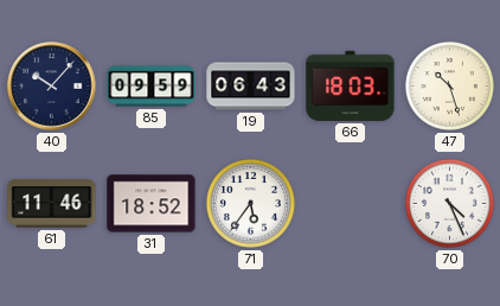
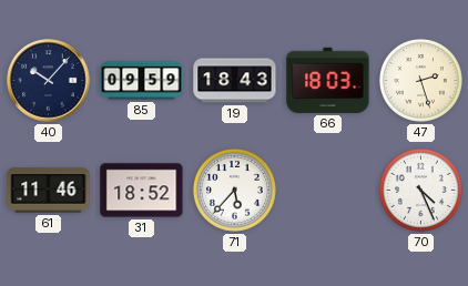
19: 06:43 -> 18:43
47: 10:27 -> 2:27
71: 5:36 -> 5:37
